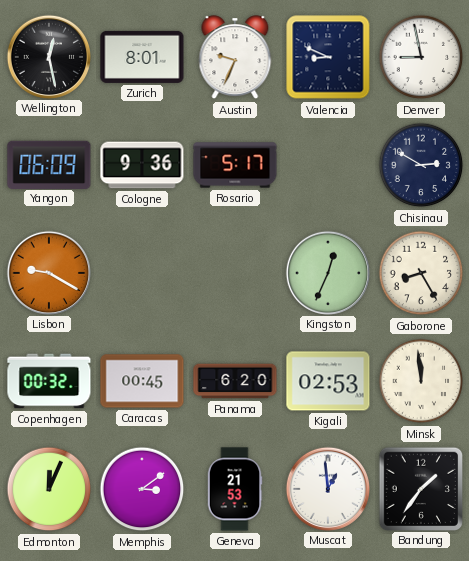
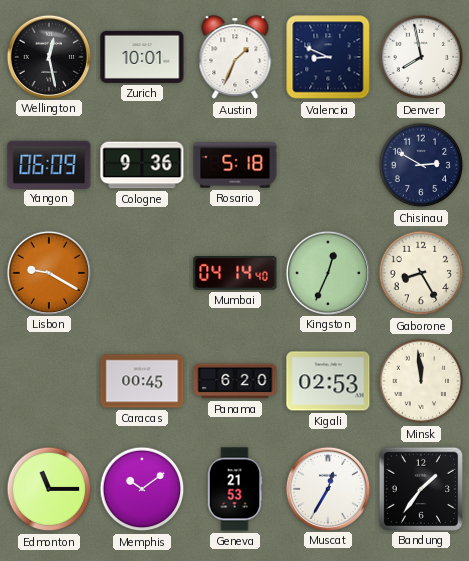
Zurich: 8:01 -> 10:01
Austin: 9:34 -> 1:34
Denver: 8:58 -> 7:58
Rosario: 5:17 -> 5:18
Mumbai: none -> 04:14
Copenhagen: 00:32 -> none
Edmonton: 12:04 -> 11:15
Memphis: 3:09 -> 10:09
Muscat: 12:59 -> 12:35
